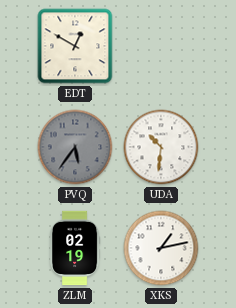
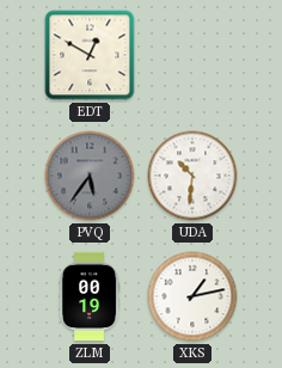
ZLM: 02:19 -> 00:19
